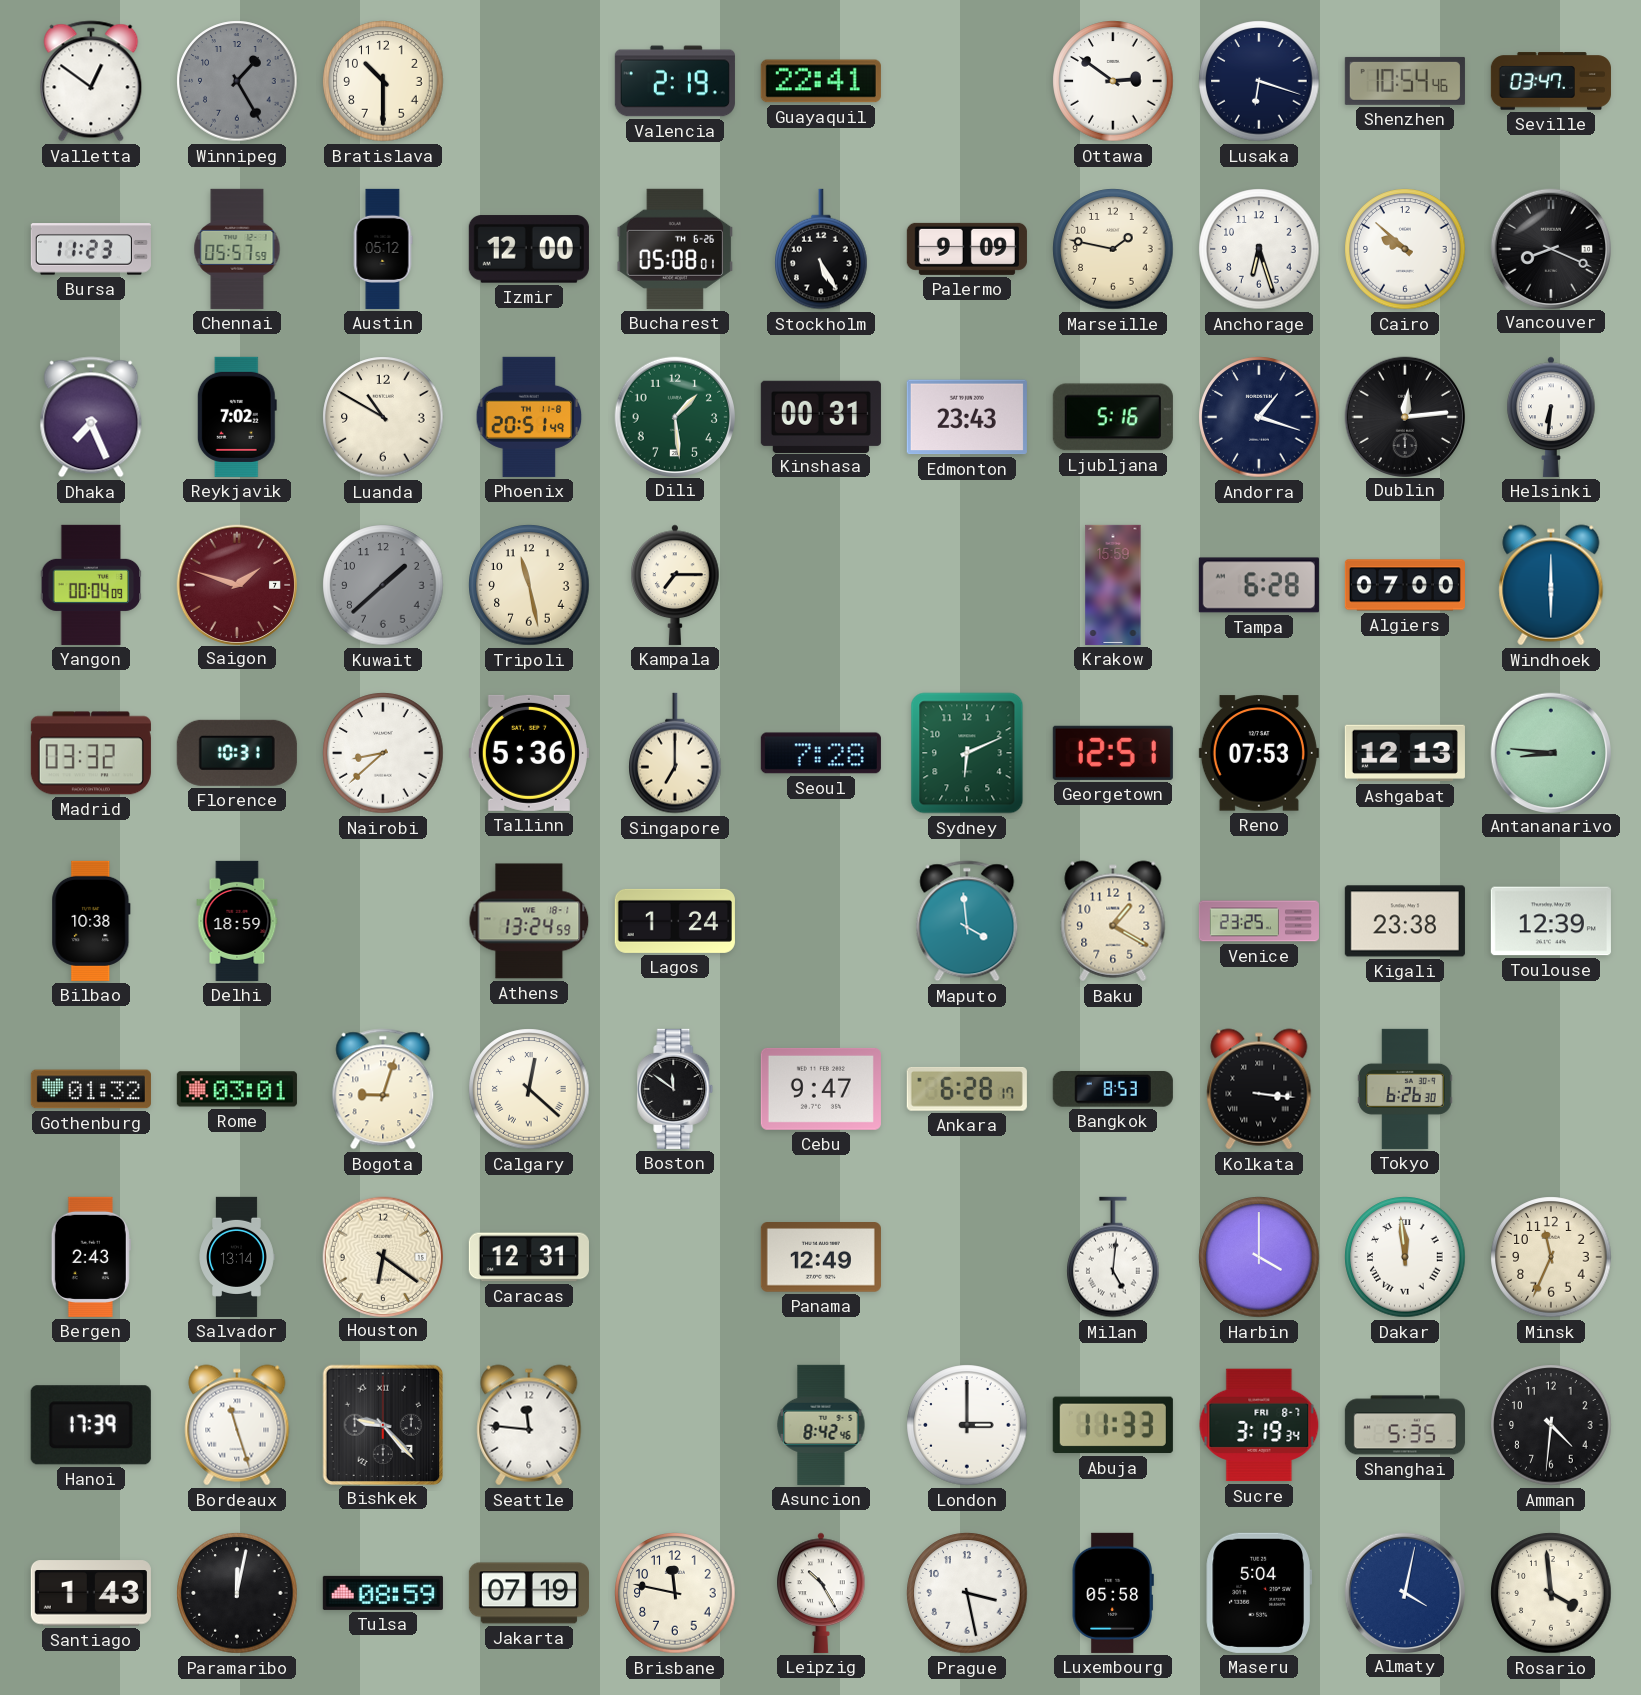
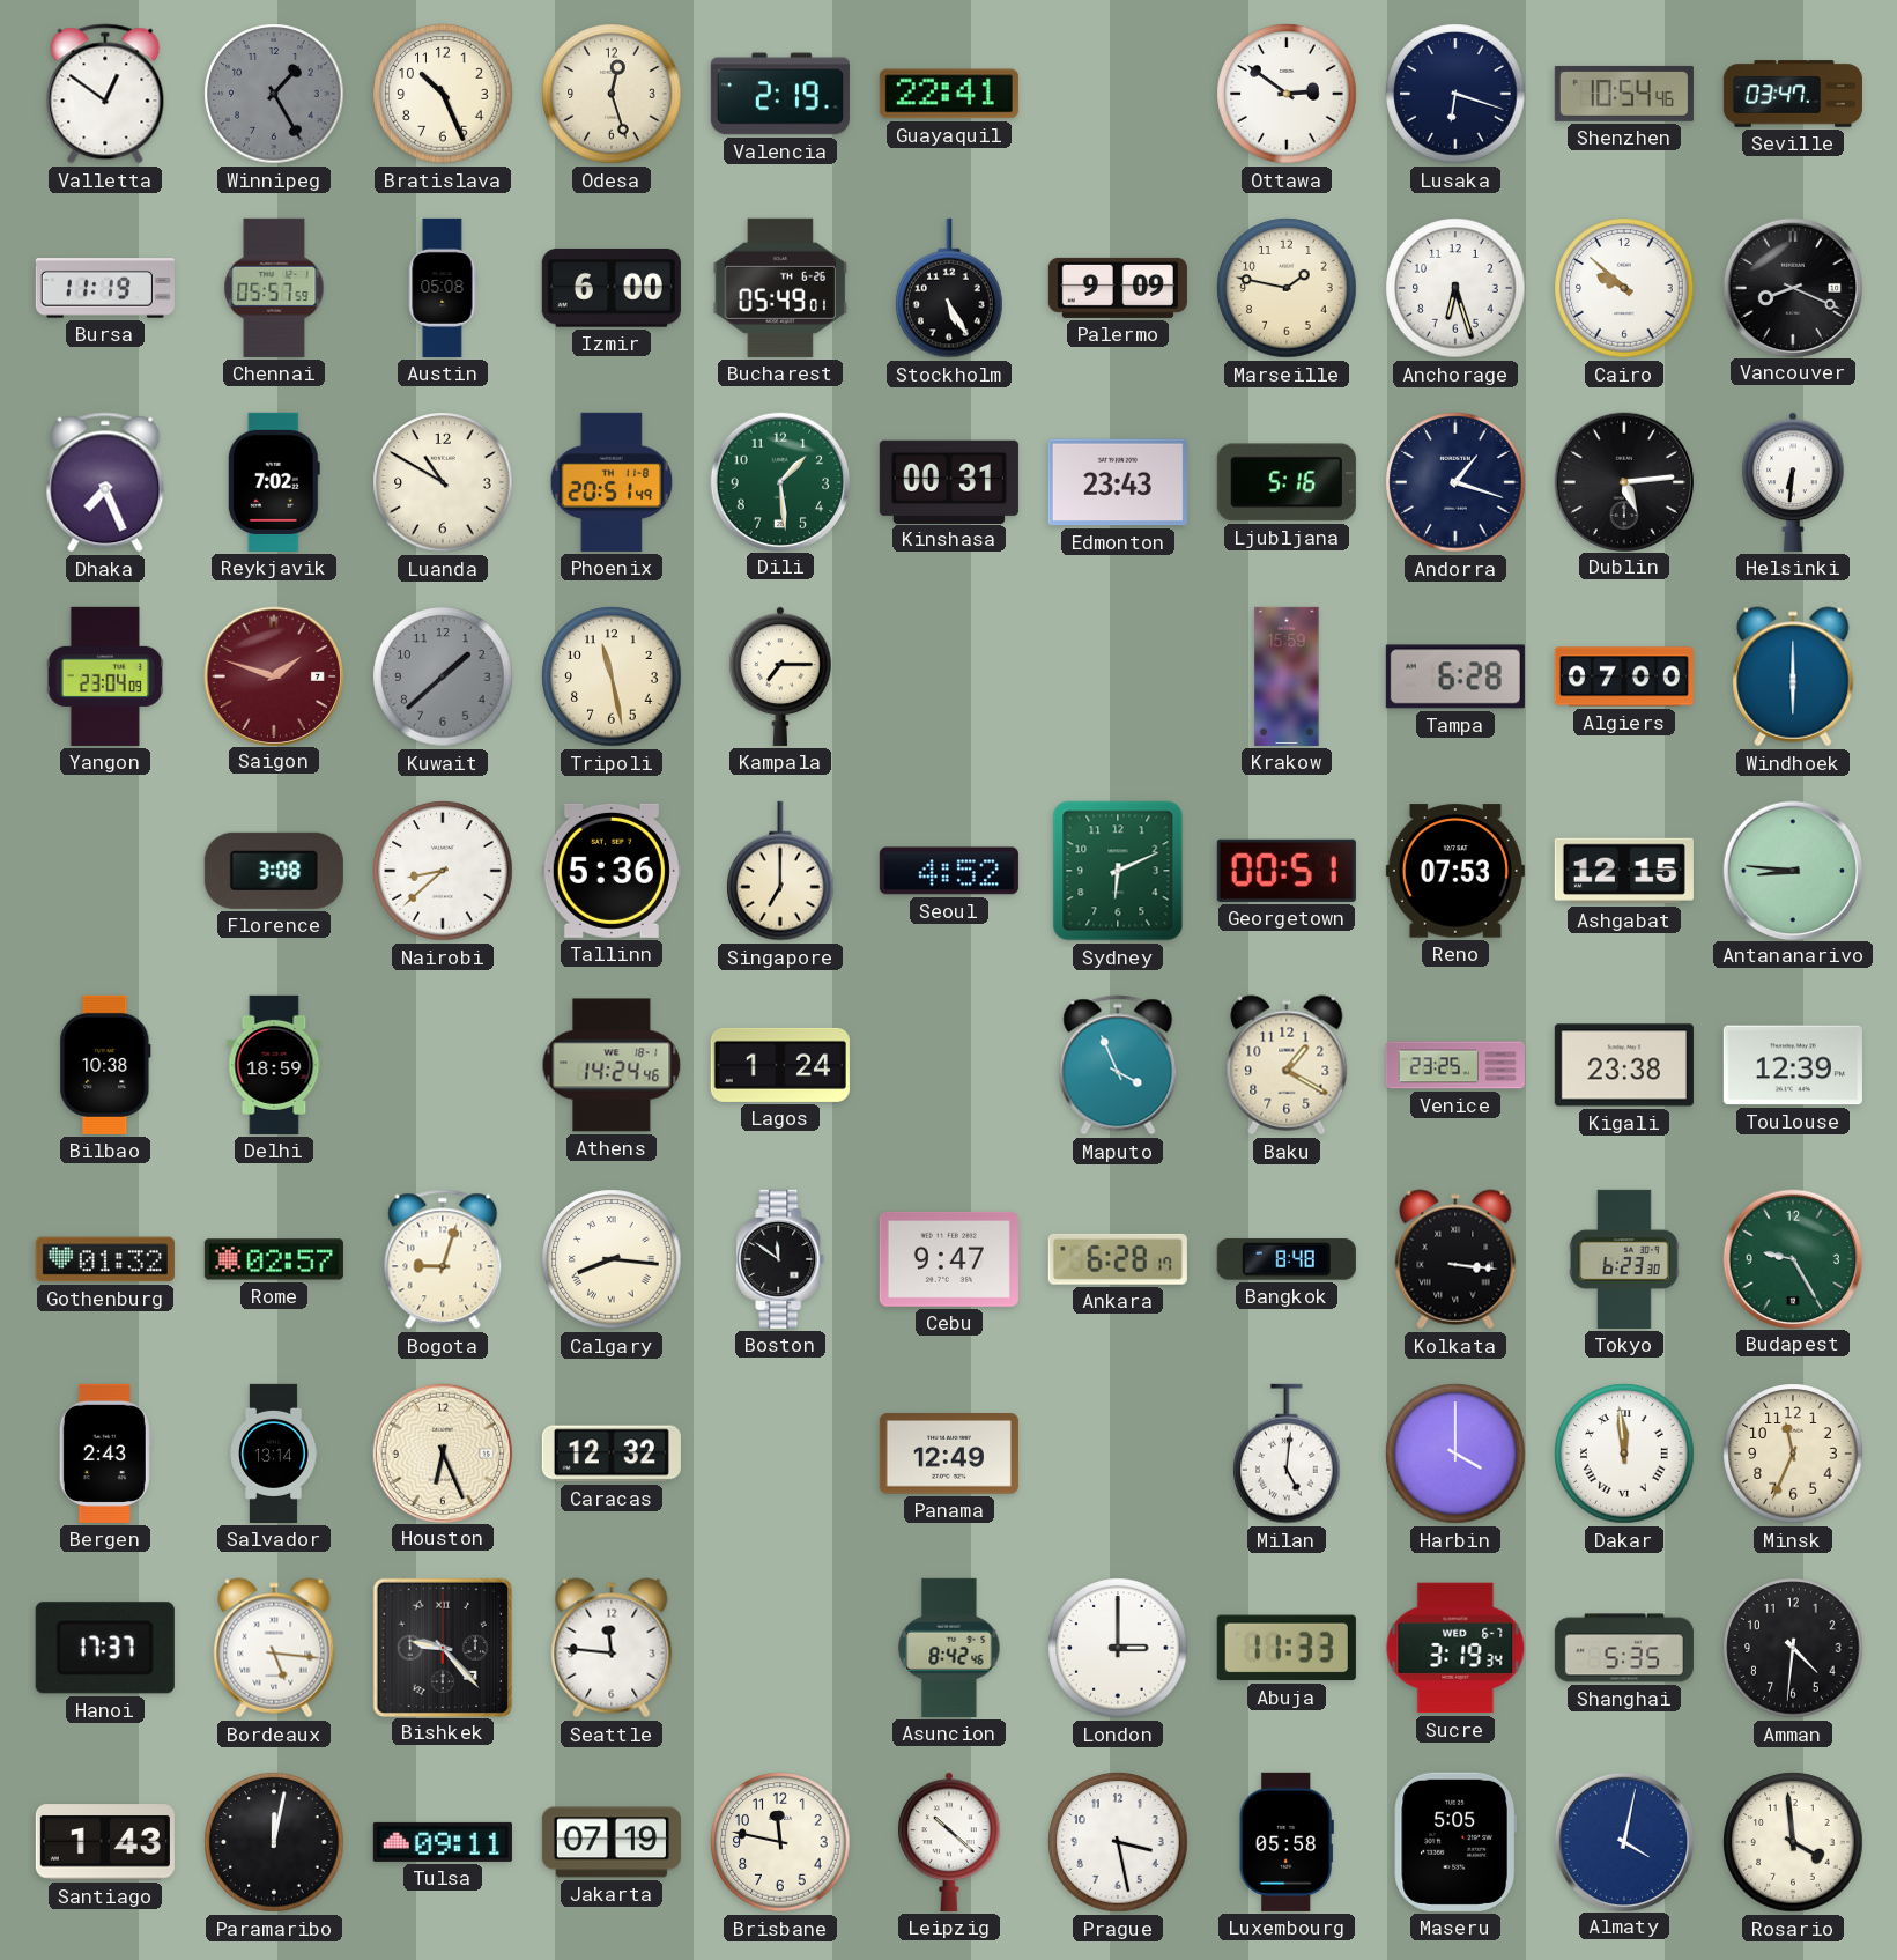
Bratislava: 10:30 -> 10:26
Odesa: none -> 12:27
Bursa: 11:23 -> 11:19
Austin: 05:12 -> 05:08
Izmir: 12:00 -> 6:00
Bucharest: 05:08 -> 05:49
Dublin: 12:14 -> 5:14
Yangon: 00:04 -> 23:04
Madrid: 03:32 -> none
Florence: 10:31 -> 3:08
Seoul: 7:28 -> 4:52
Georgetown: 12:51 -> 00:51
Ashgabat: 12:13 -> 12:15
Athens: 13:24 -> 14:24
Maputo: 3:59 -> 3:56
Rome: 03:01 -> 02:57
Calgary: 12:22 -> 8:16
Bangkok: 8:53 -> 8:48
Tokyo: 6:26 -> 6:23
Budapest: none -> 9:25
Houston: 6:21 -> 6:26
Caracas: 12:31 -> 12:32
Hanoi: 17:39 -> 17:37
Bordeaux: 11:27 -> 5:16
Sucre date: FRI 8-7 -> WED 6-7
Tulsa: 08:59 -> 09:11
Leipzig: 10:25 -> 10:22
Maseru: 5:04 -> 5:05
